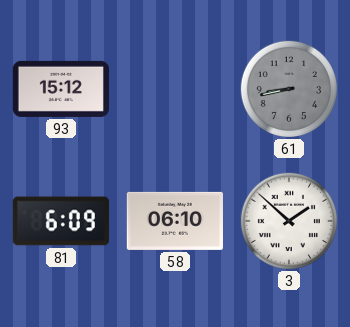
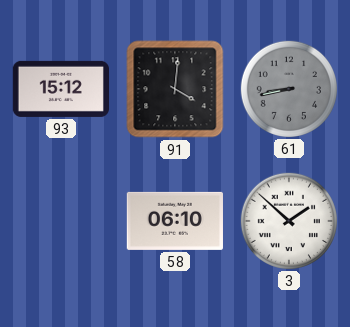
91: none -> 4:01
81: 6:09 -> none
